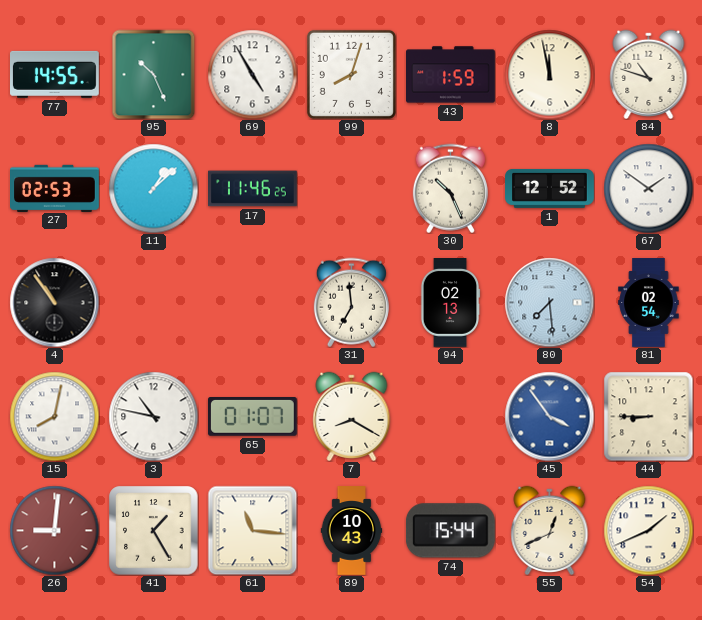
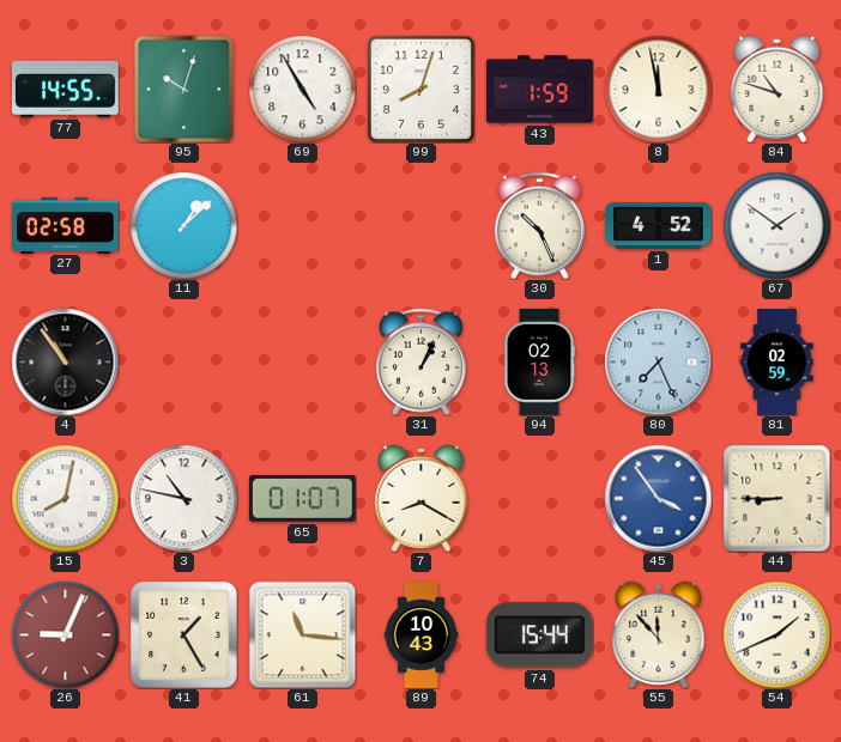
95: 10:26 -> 10:03
27: 02:53 -> 02:58
17: 11:46 -> none
1: 12:52 -> 4:52
31: 6:59 -> 1:04
80: 7:29 -> 7:26
81: 02:54 -> 02:59
26: 9:01 -> 9:04
55: 12:41 -> 11:53
